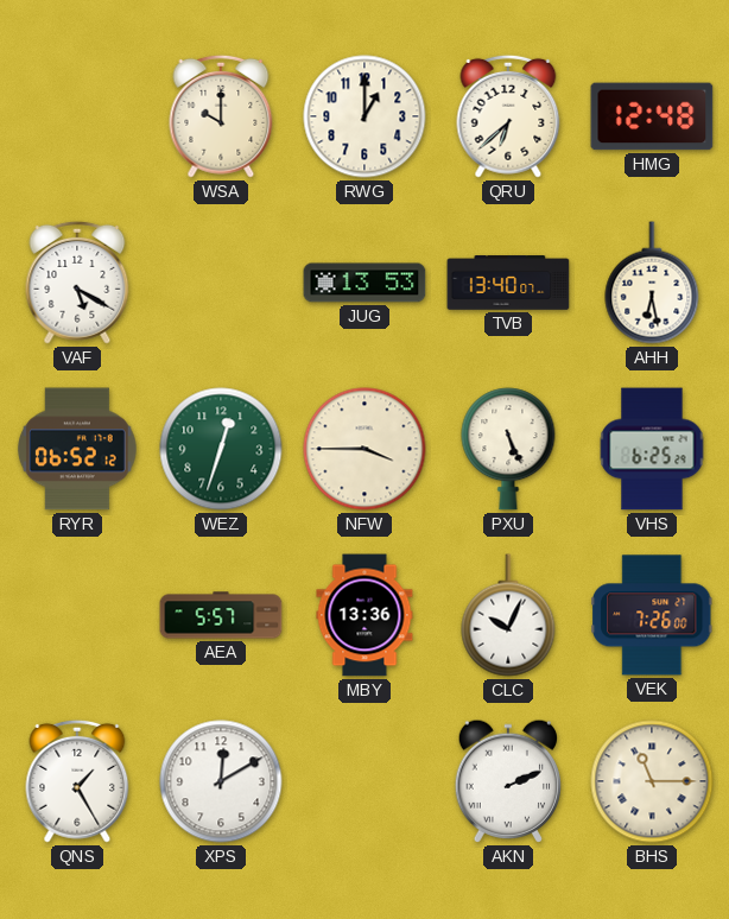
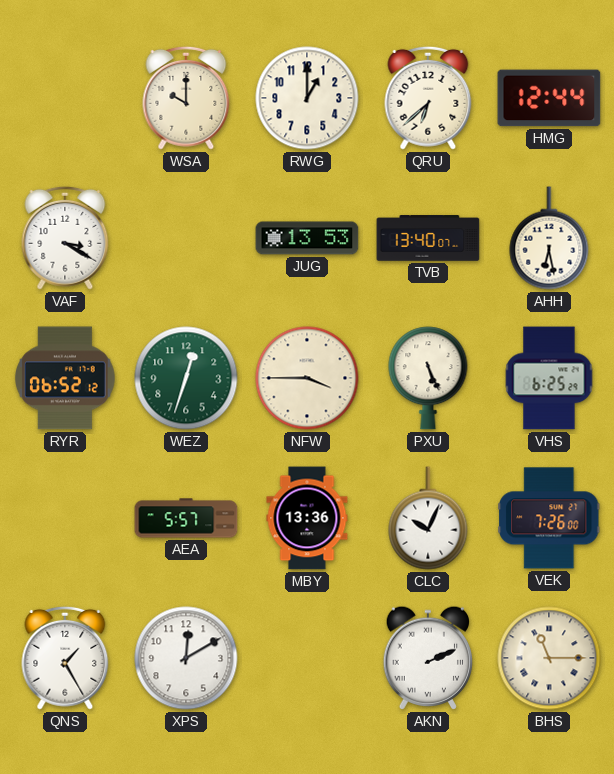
HMG: 12:48 -> 12:44
VAF: 5:20 -> 3:20
